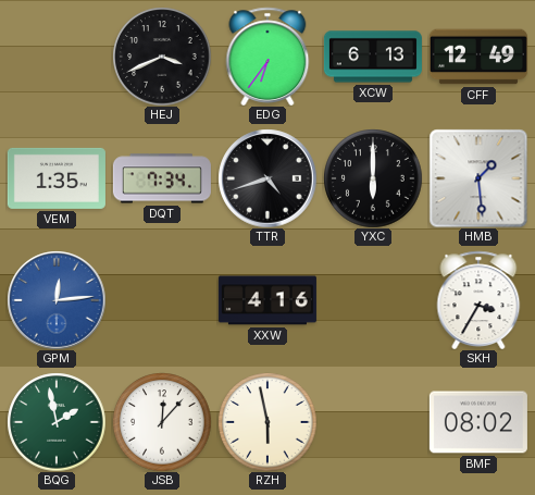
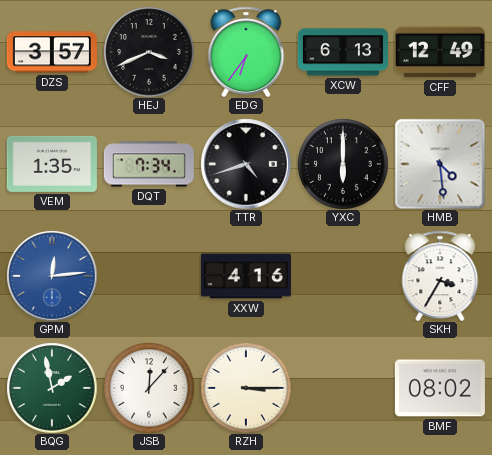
DZS: none -> 3:57
HMB: 1:29 -> 4:29
RZH: 5:58 -> 3:15
